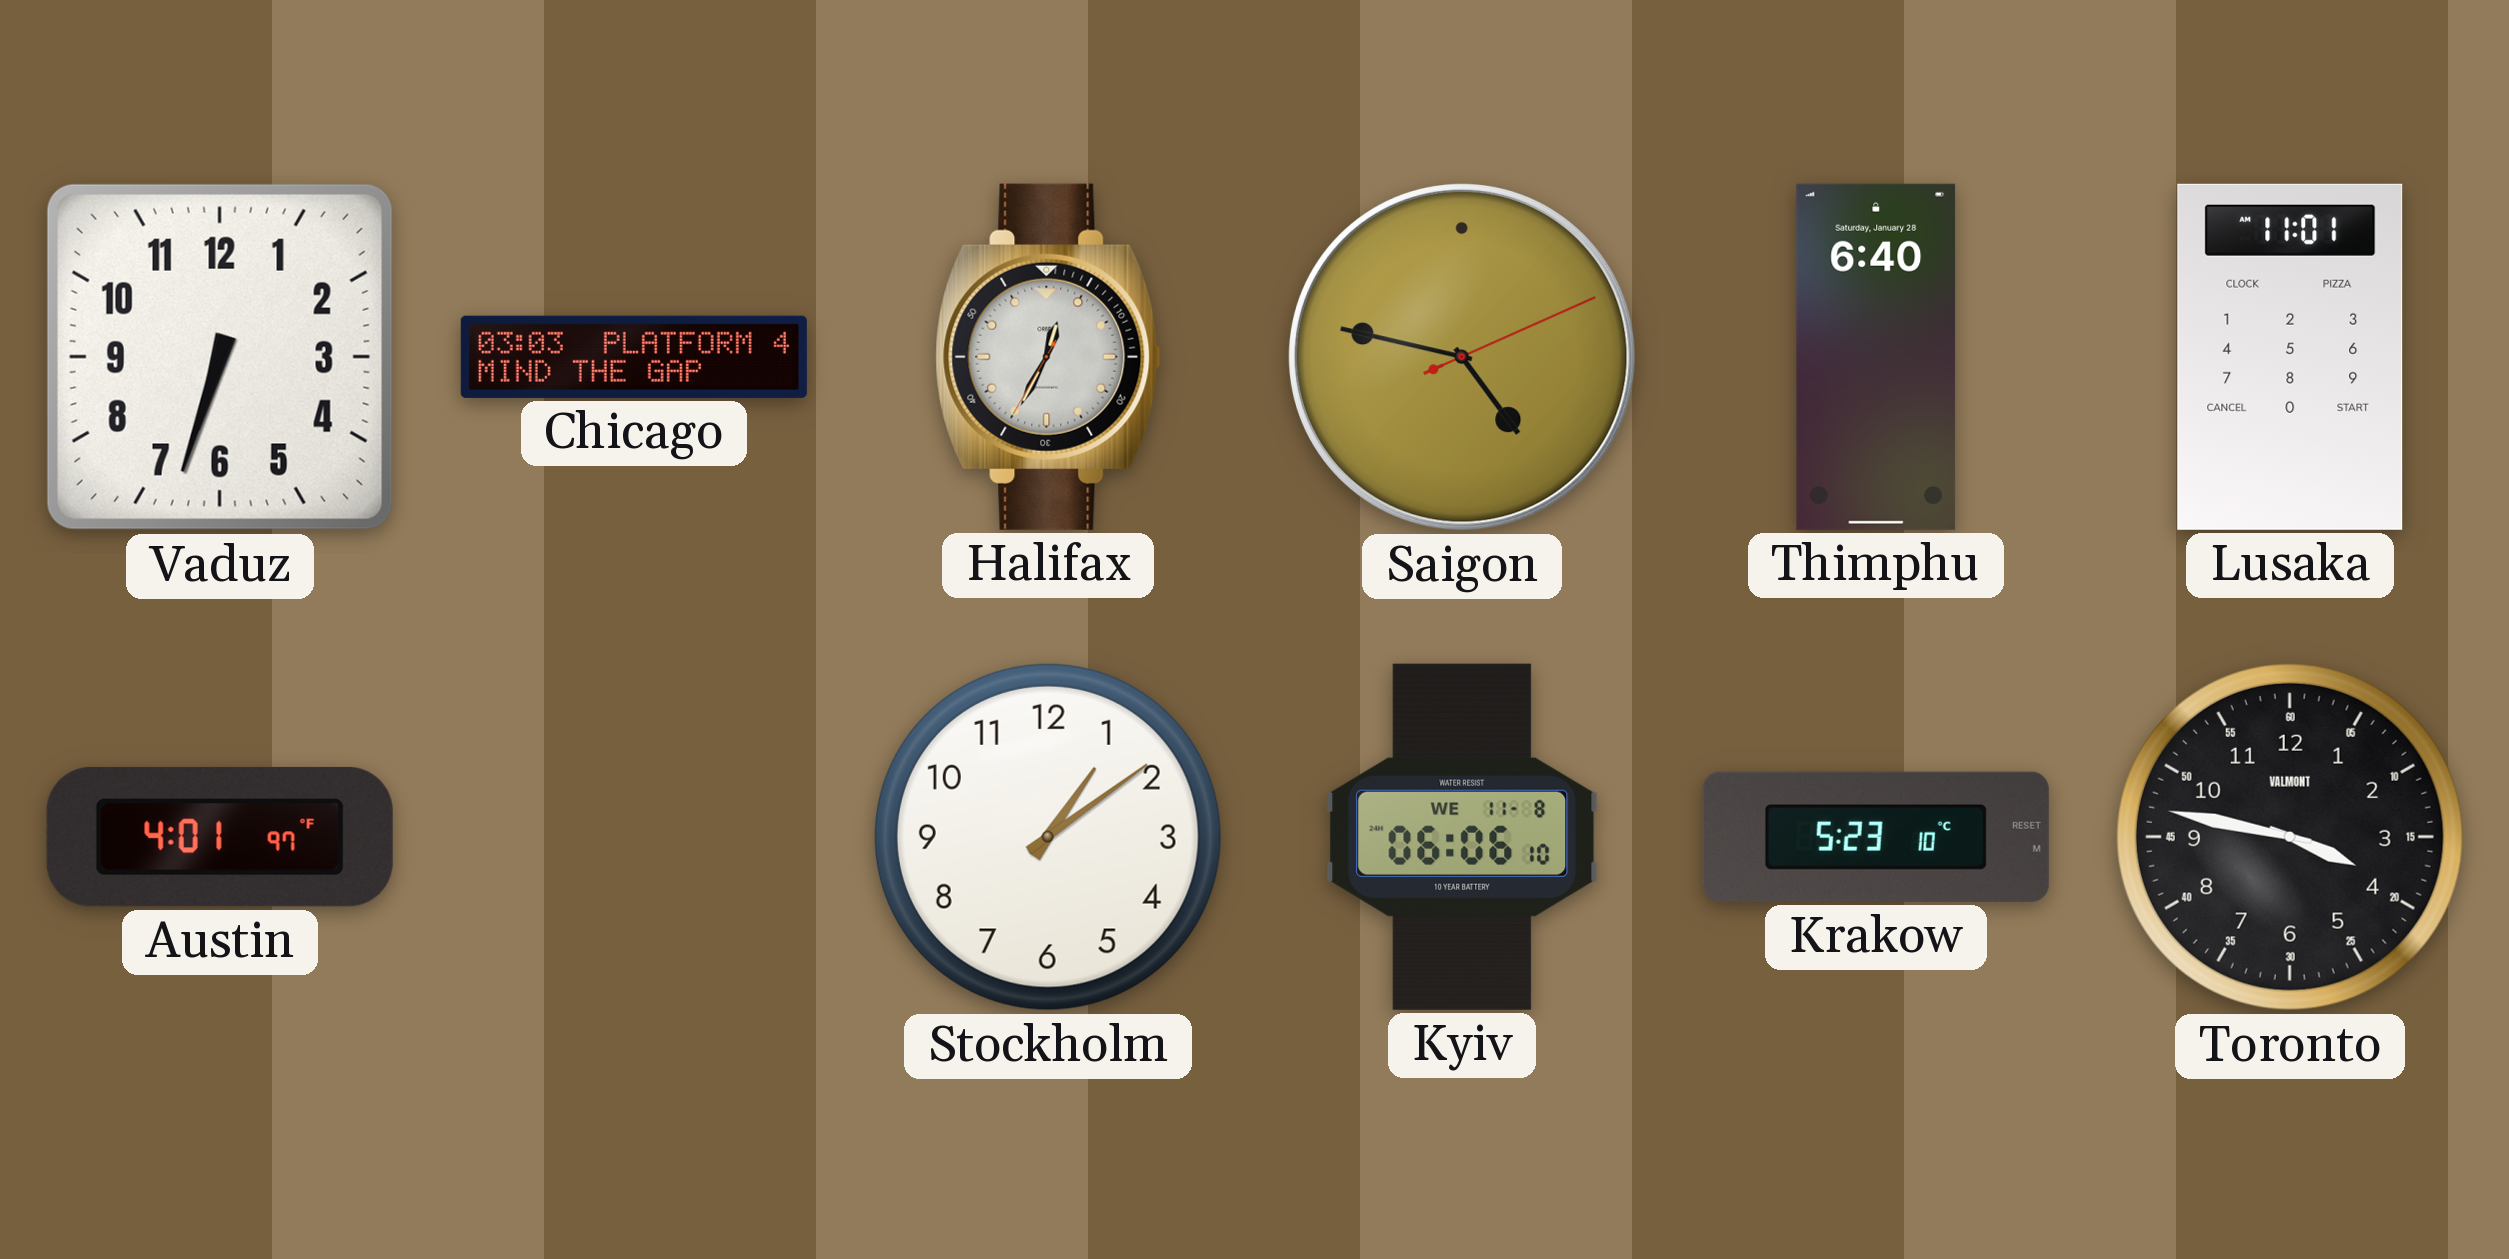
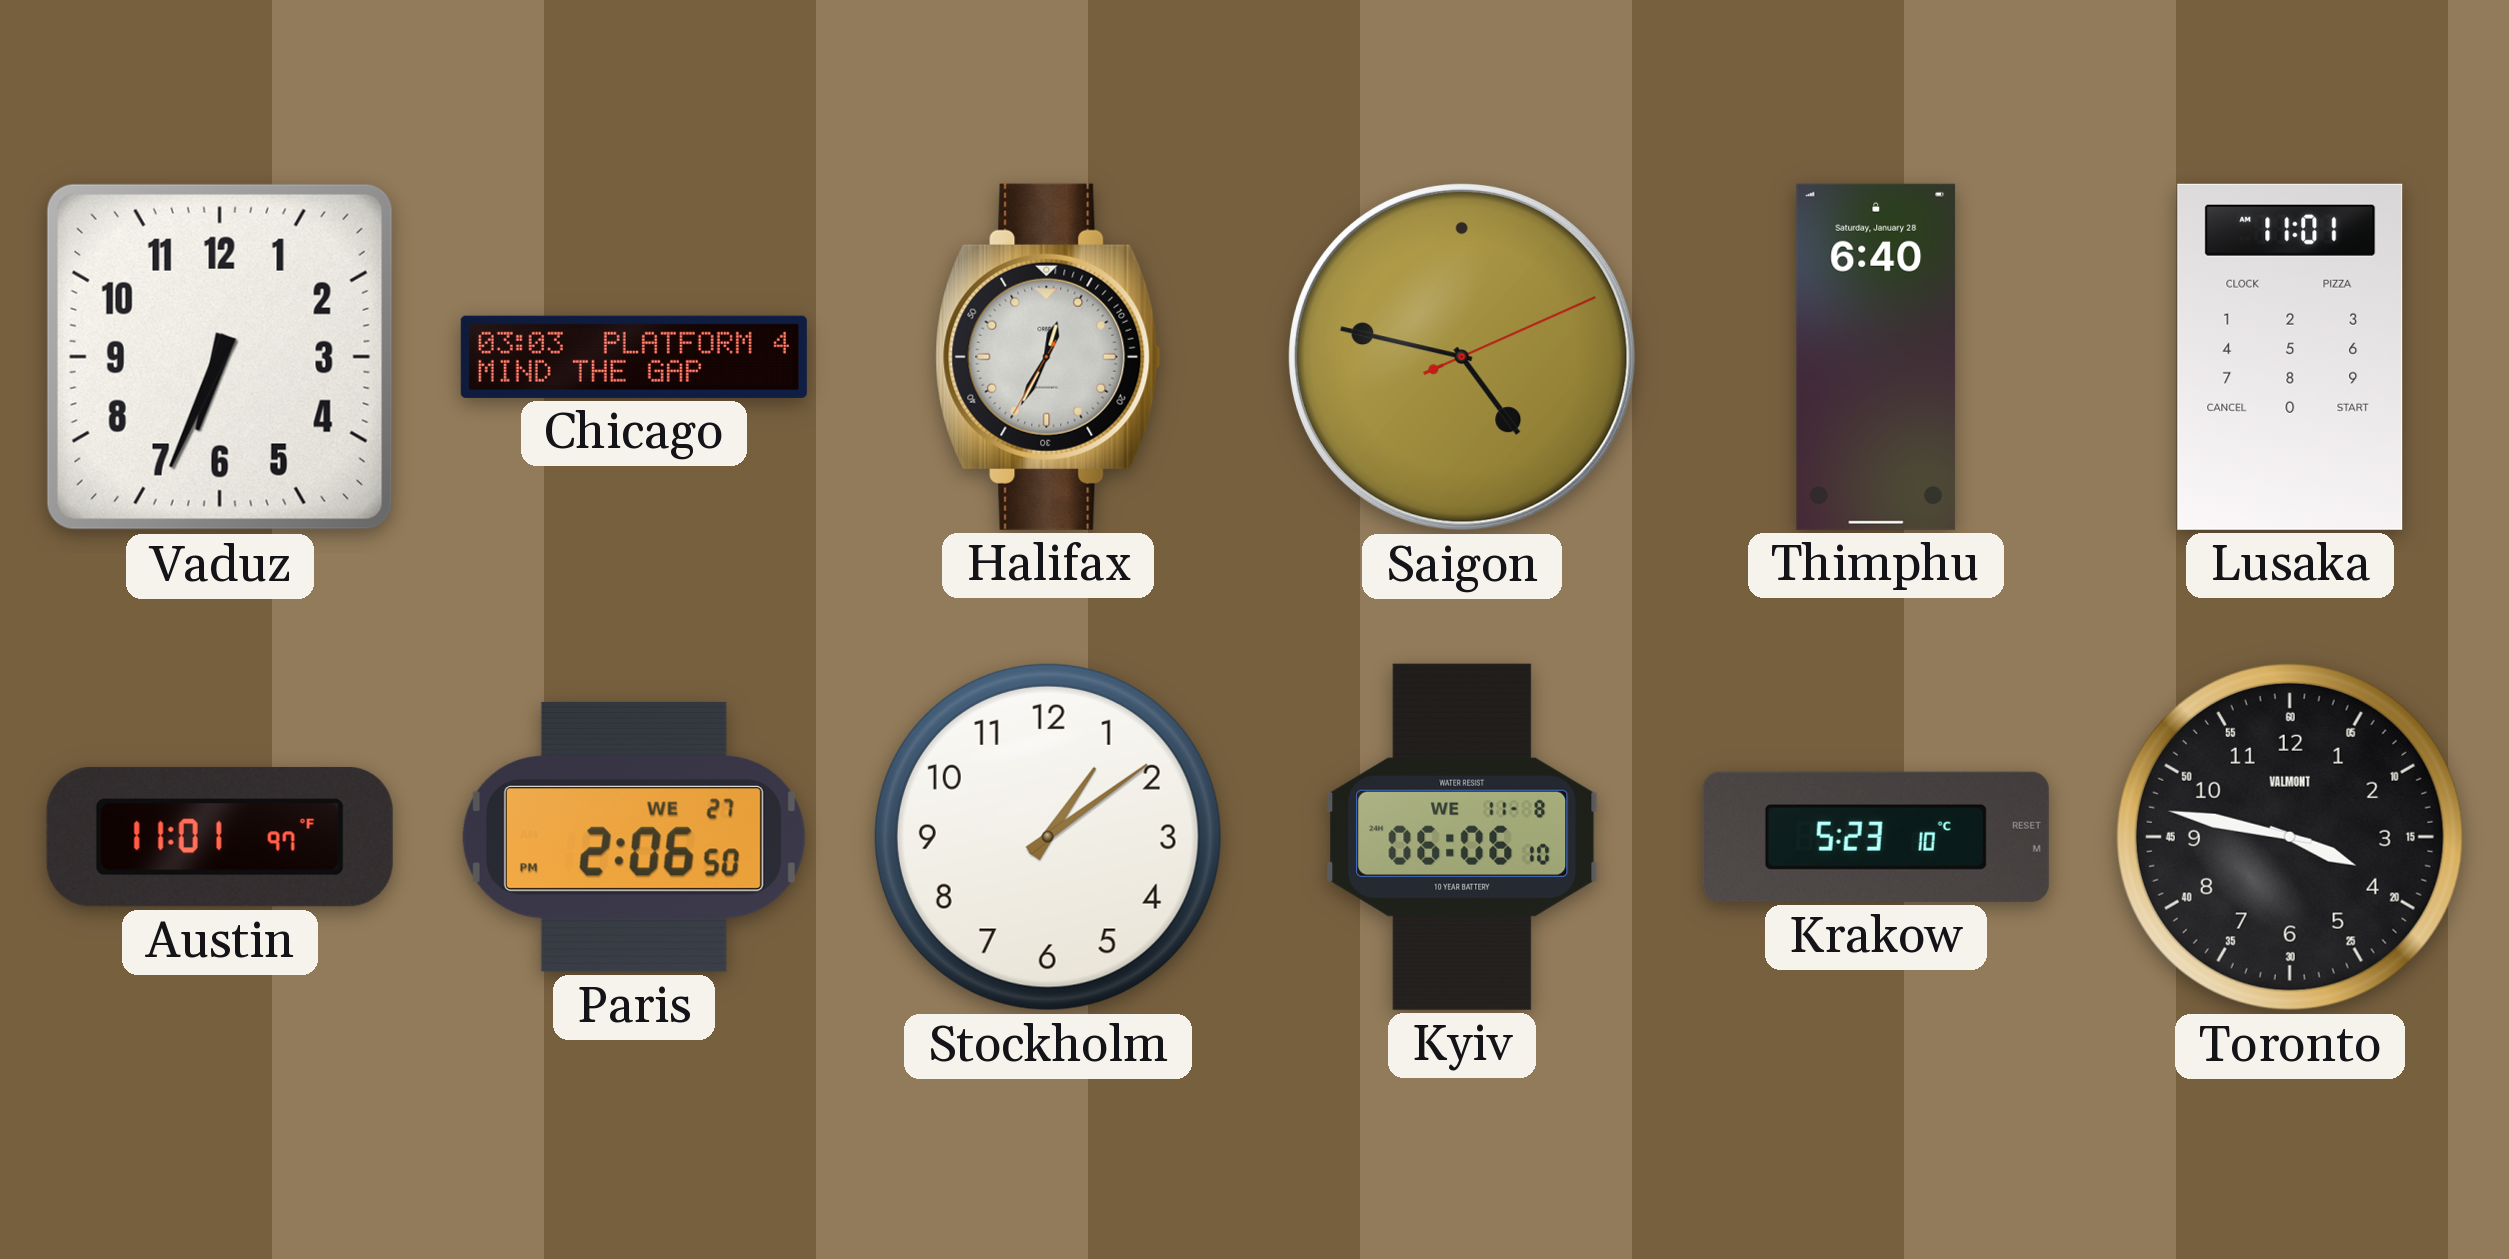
Vaduz: 6:33 -> 6:34
Austin: 4:01 -> 11:01
Paris: none -> 2:06
